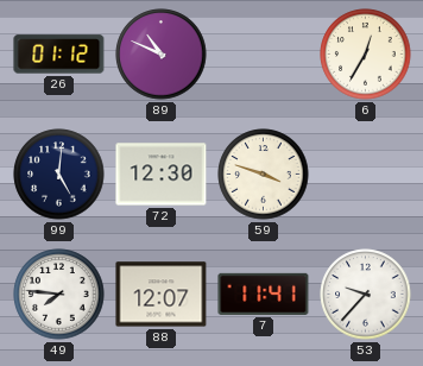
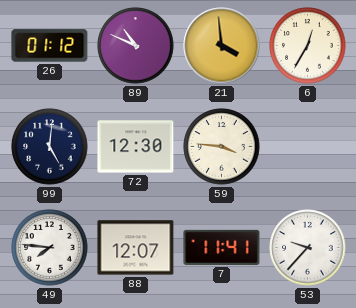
21: none -> 3:59
59: 3:48 -> 3:46
